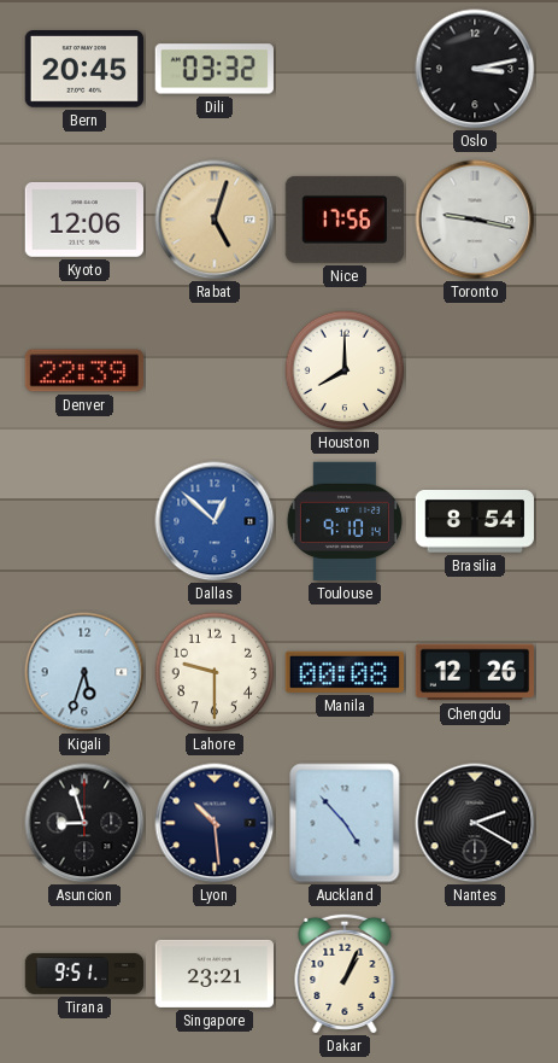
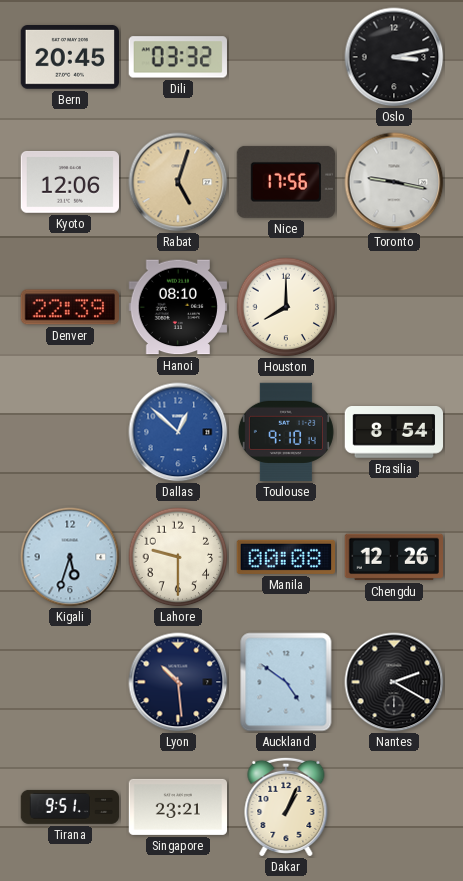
Hanoi: none -> 08:10
Asuncion: 8:57 -> none
Auckland: 4:53 -> 4:51
